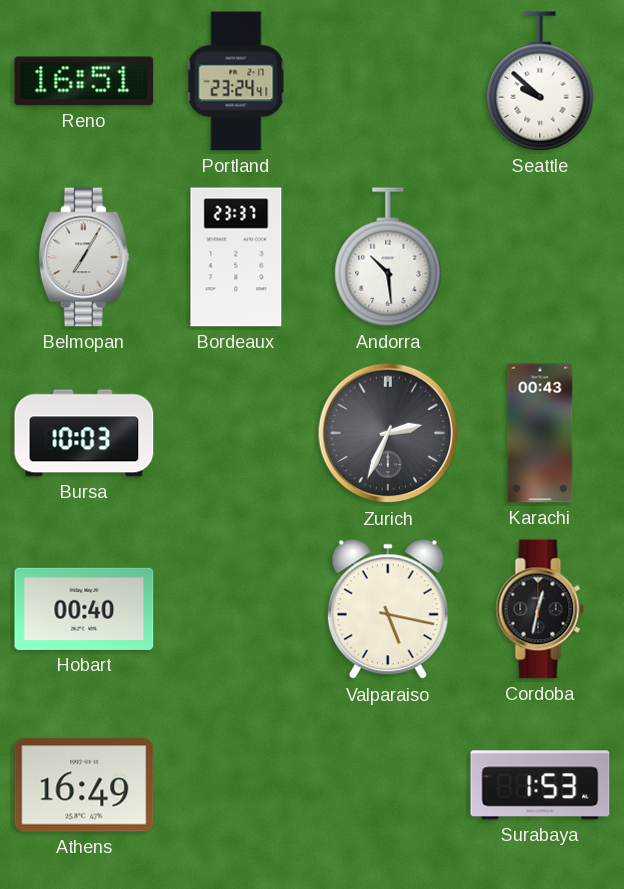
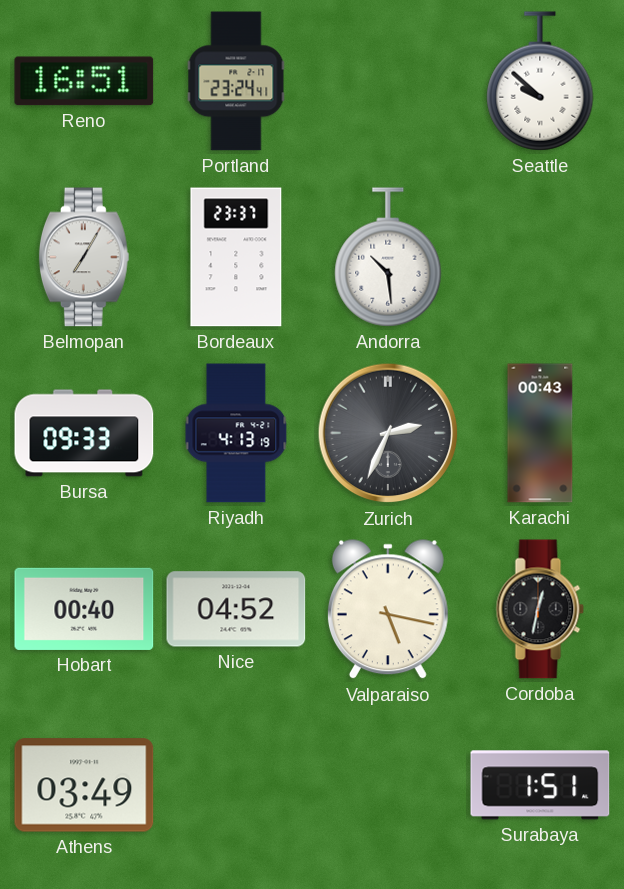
Bursa: 10:03 -> 09:33
Riyadh: none -> 4:13
Nice: none -> 04:52
Athens: 16:49 -> 03:49
Surabaya: 1:53 -> 1:51
